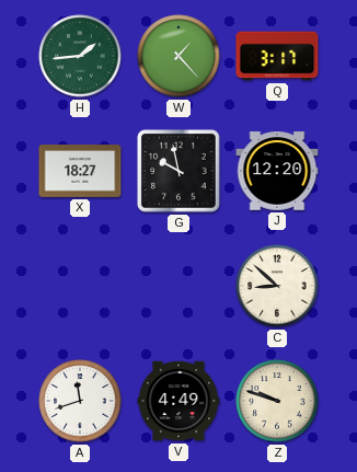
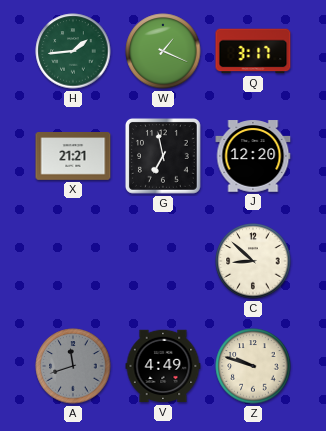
W: 1:23 -> 1:19
X: 18:27 -> 21:21
G: 9:58 -> 6:58
A dial: white -> grey
